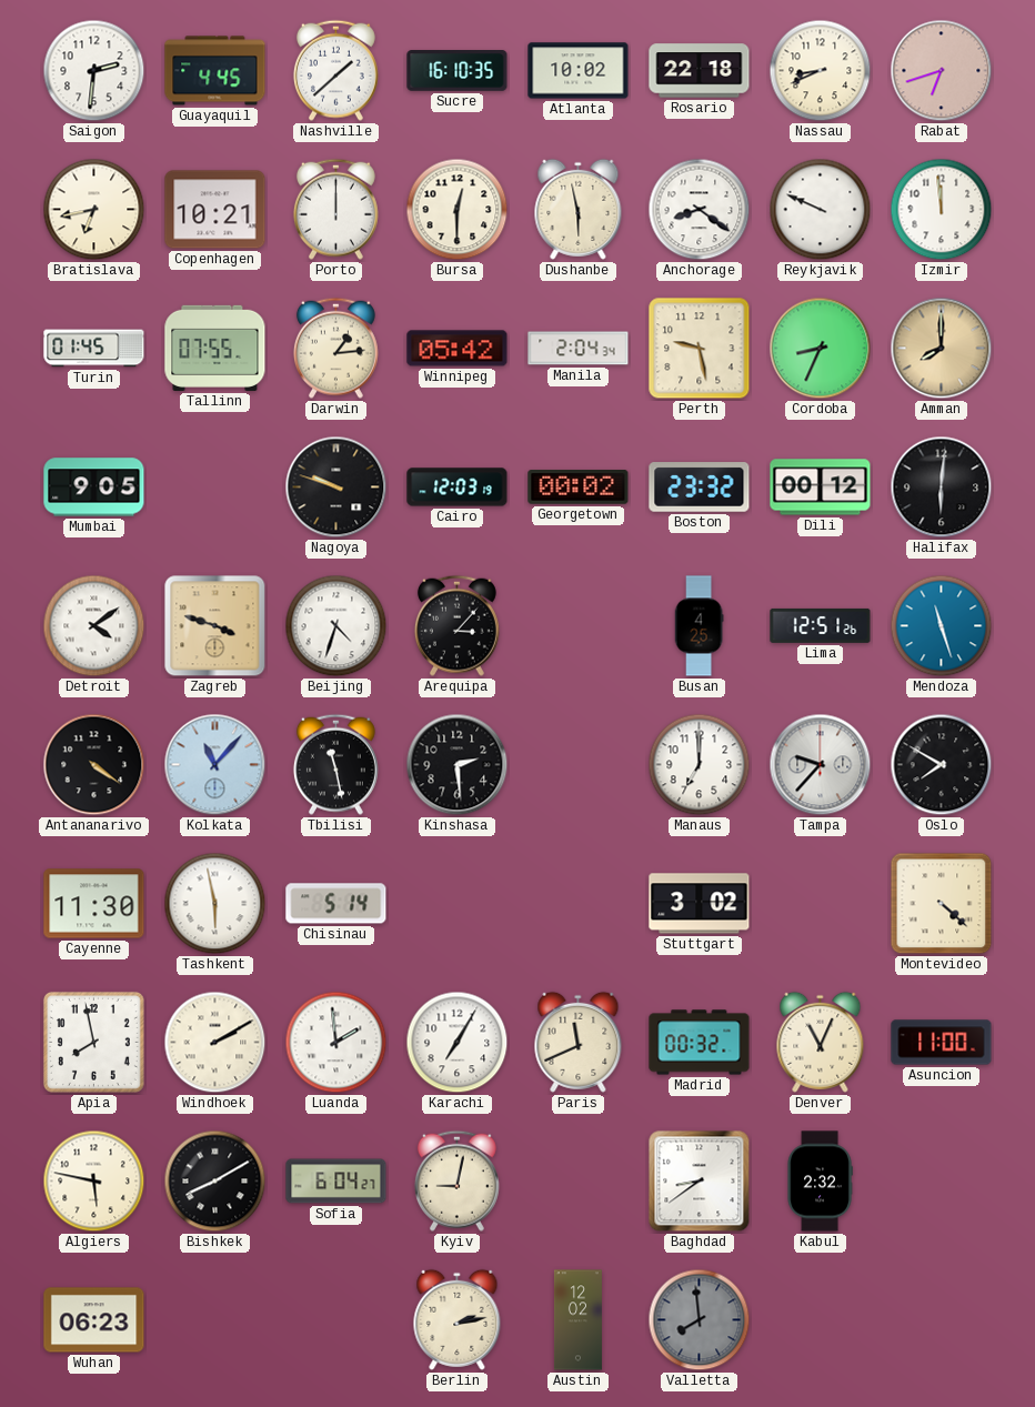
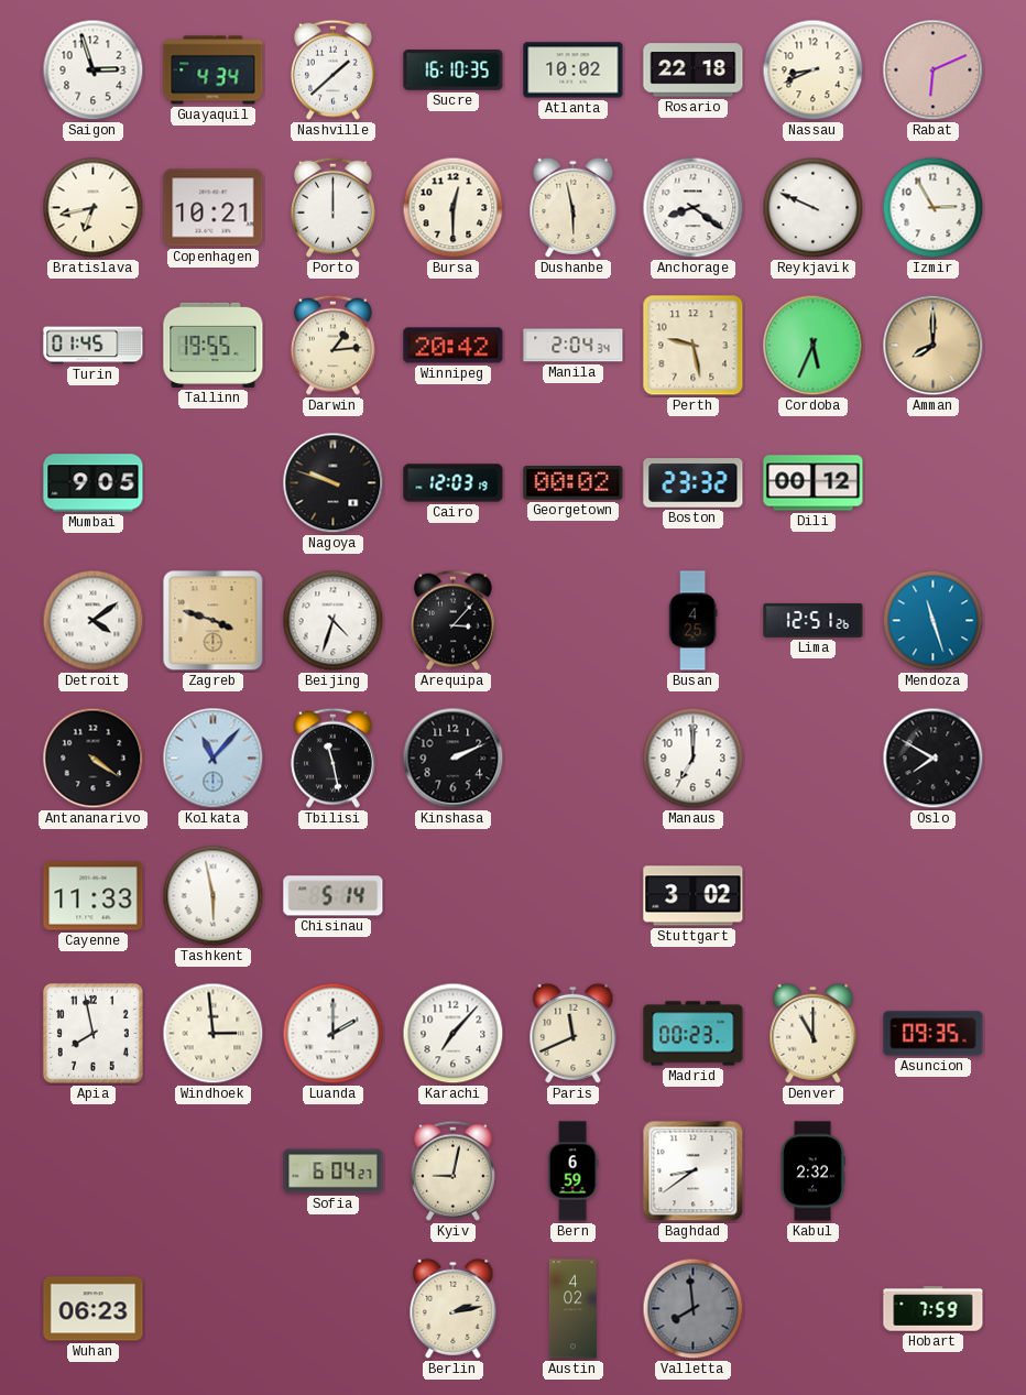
Saigon: 2:31 -> 2:57
Guayaquil: 4:45 -> 4:34
Rabat: 6:42 -> 6:11
Izmir: 11:59 -> 2:55
Tallinn: 07:55 -> 19:55
Winnipeg: 05:42 -> 20:42
Cordoba: 8:34 -> 5:34
Halifax: 6:01 -> none
Kinshasa: 2:29 -> 2:11
Tampa: 9:37 -> none
Cayenne: 11:30 -> 11:33
Montevideo: 4:22 -> none
Windhoek: 2:10 -> 2:59
Luanda: 1:59 -> 2:00
Karachi: 7:05 -> 7:07
Madrid: 00:32 -> 00:23
Denver: 11:04 -> 11:00
Asuncion: 11:00 -> 09:35
Algiers: 5:47 -> none
Bishkek: 8:10 -> none
Bern: none -> 6:59
Austin: 12:02 -> 4:02
Hobart: none -> 7:59
